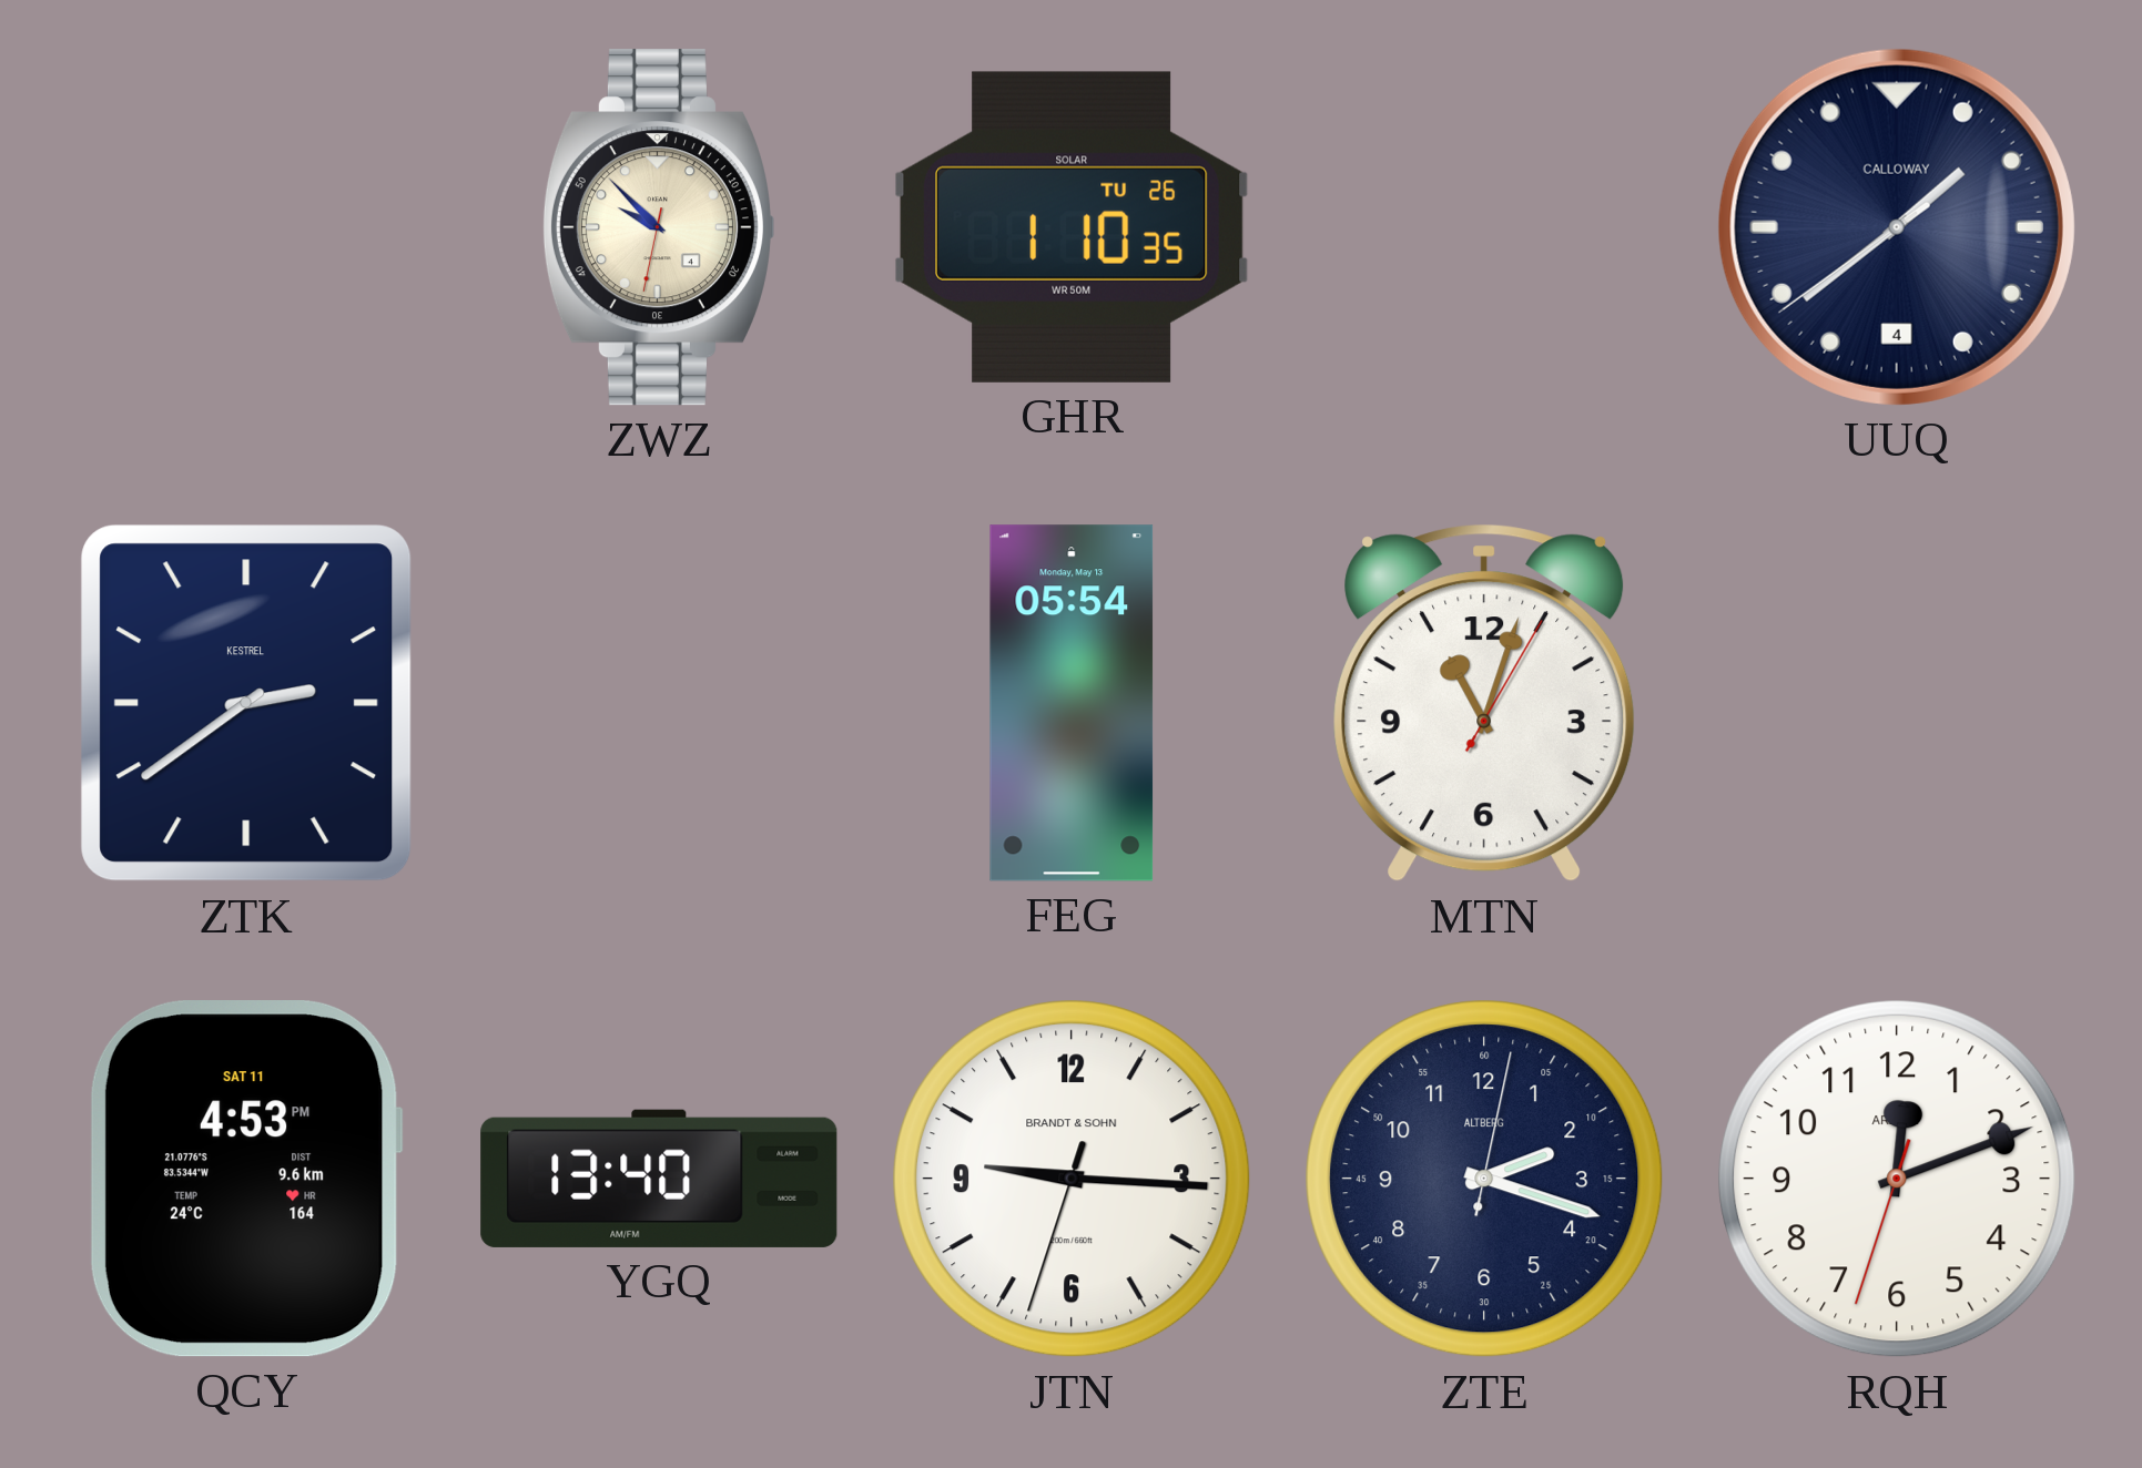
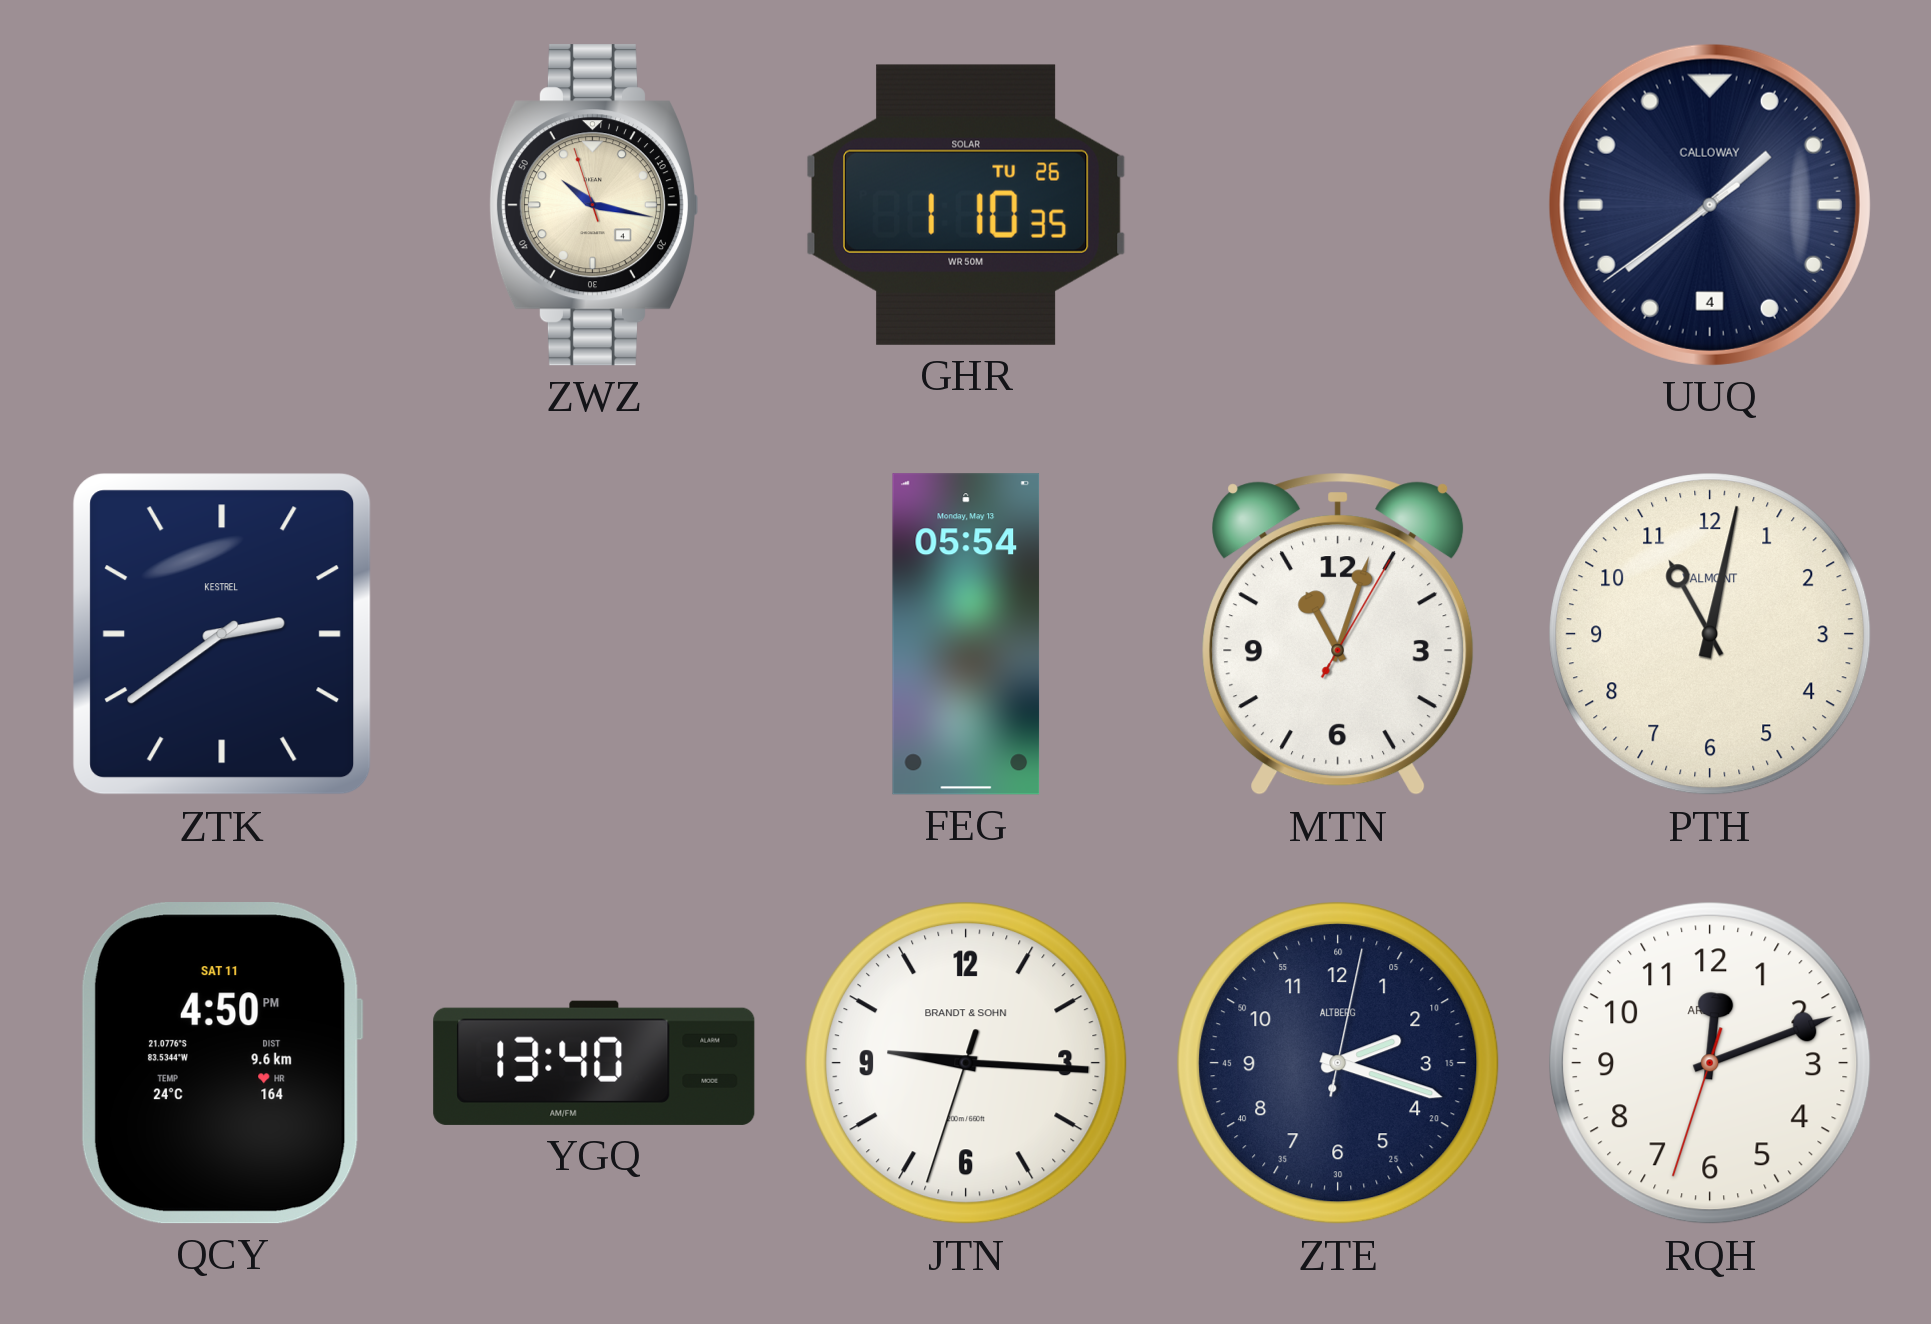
ZWZ: 9:52 -> 10:16
PTH: none -> 11:02
QCY: 4:53 -> 4:50
